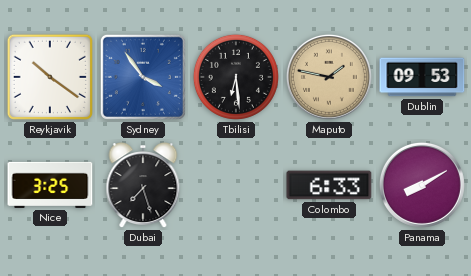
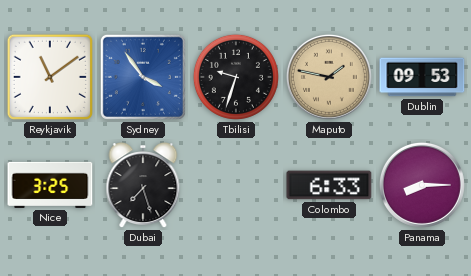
Reykjavik: 10:21 -> 11:09
Tbilisi: 6:29 -> 9:33
Panama: 8:10 -> 8:15
